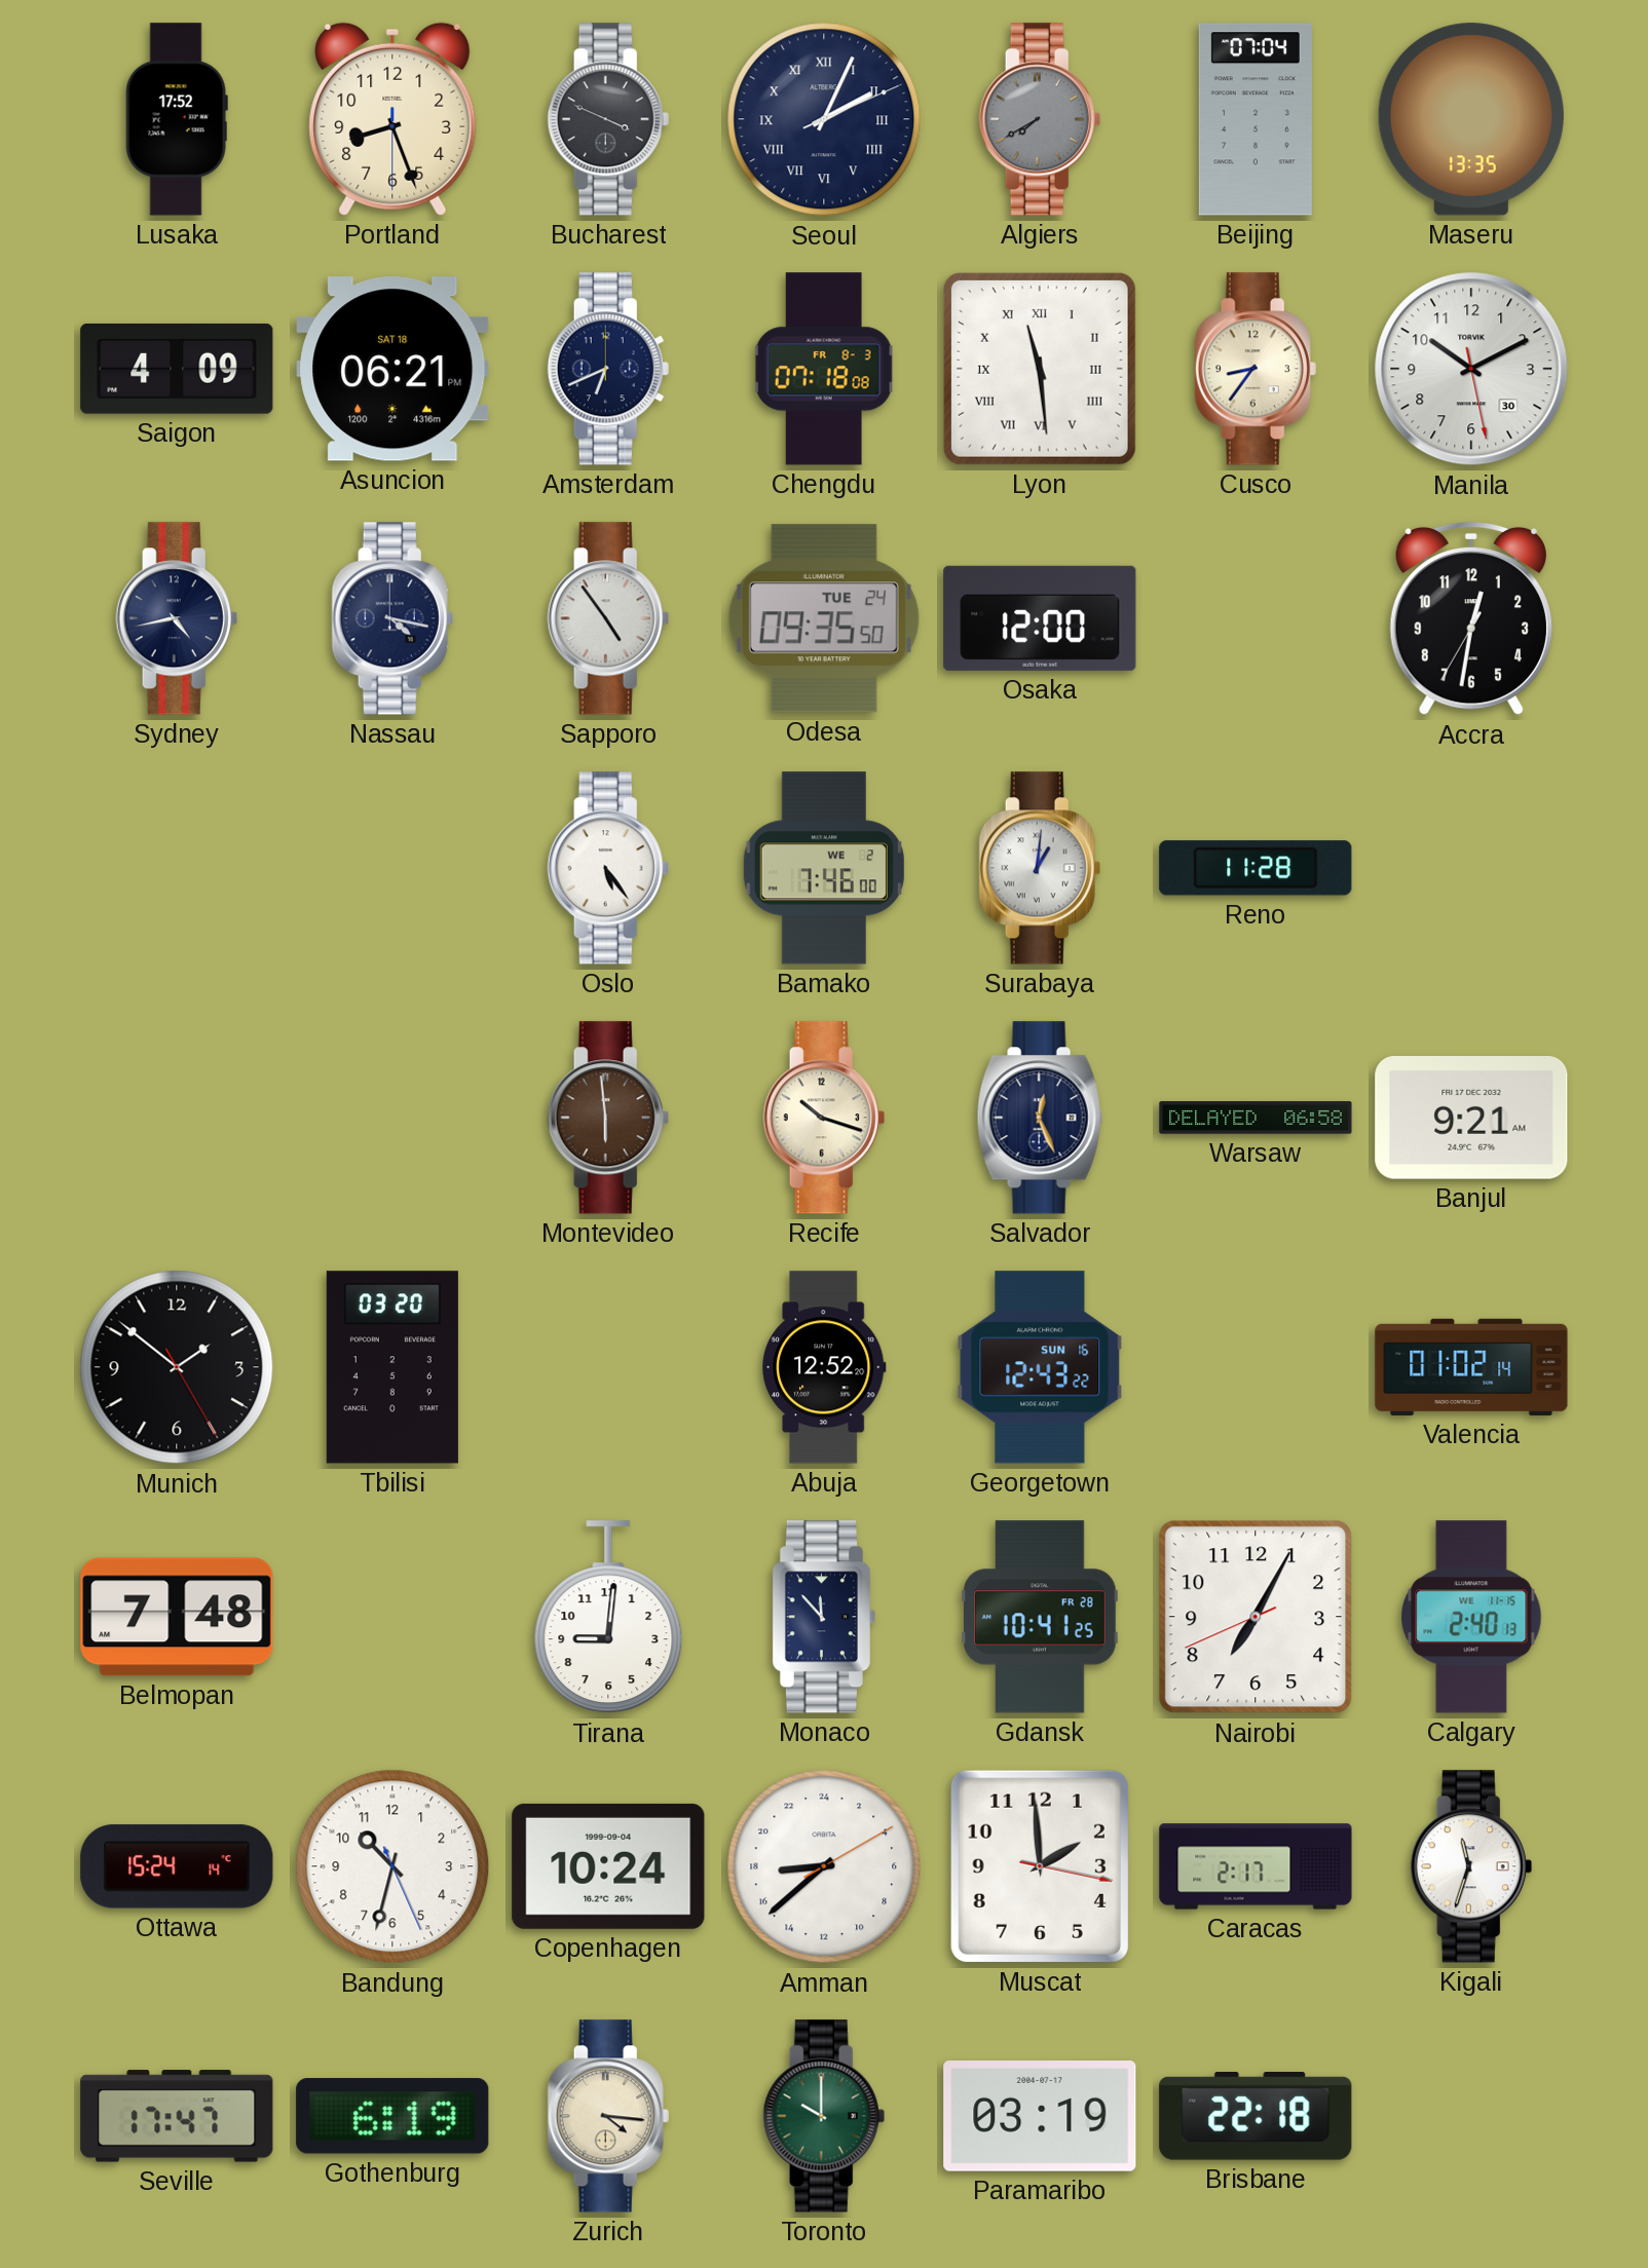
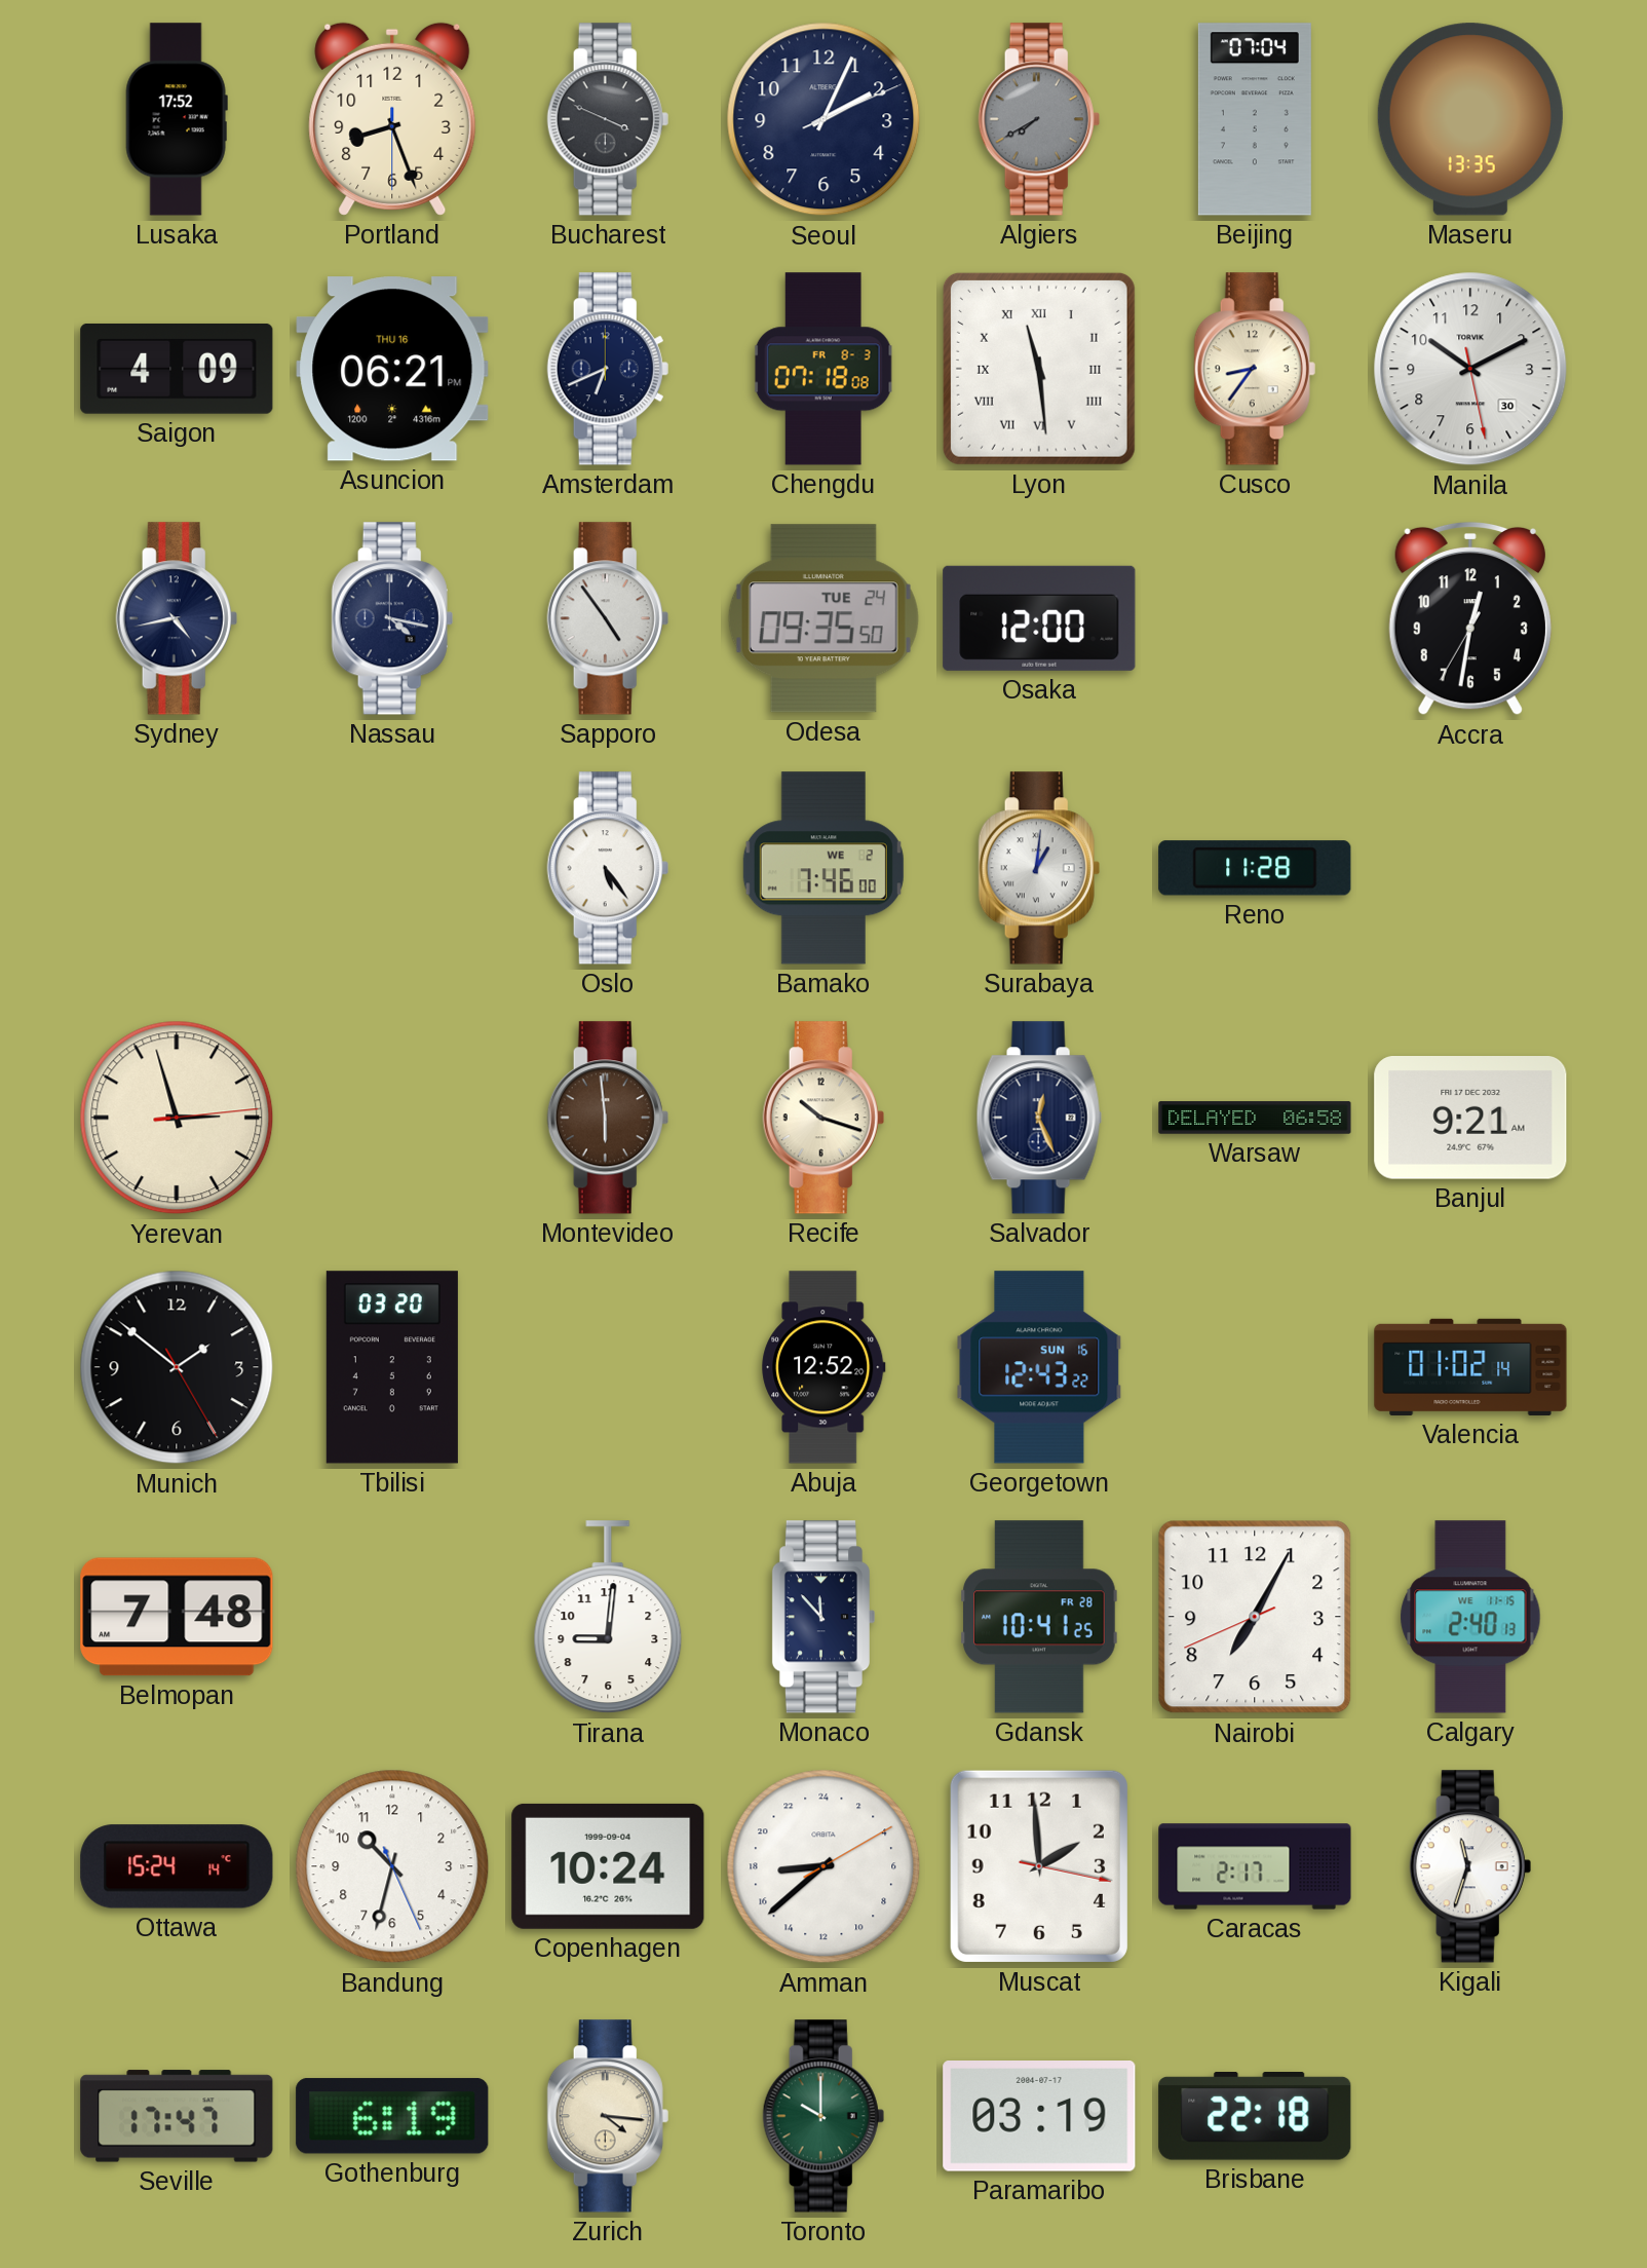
Seoul numerals: Roman -> Arabic
Asuncion date: SAT 18 -> THU 16
Yerevan: none -> 2:57
